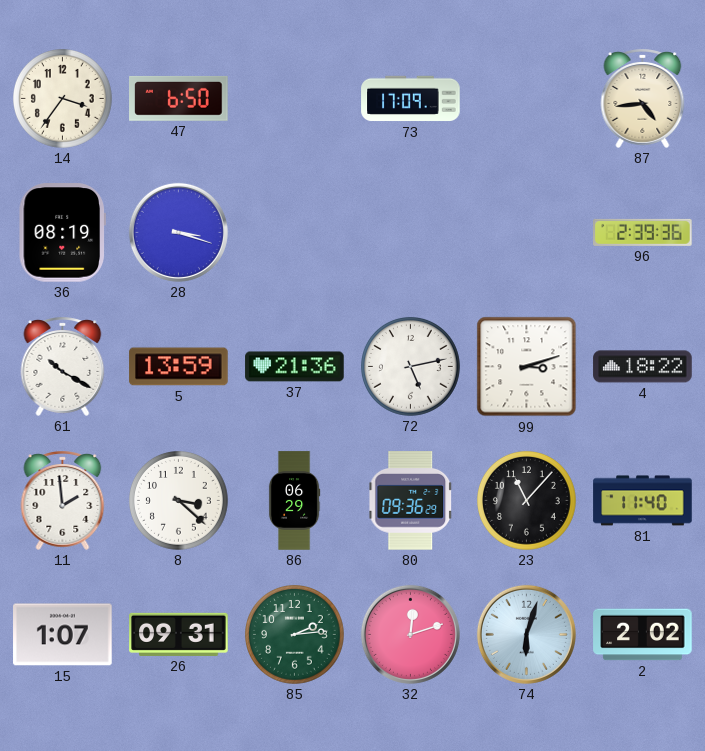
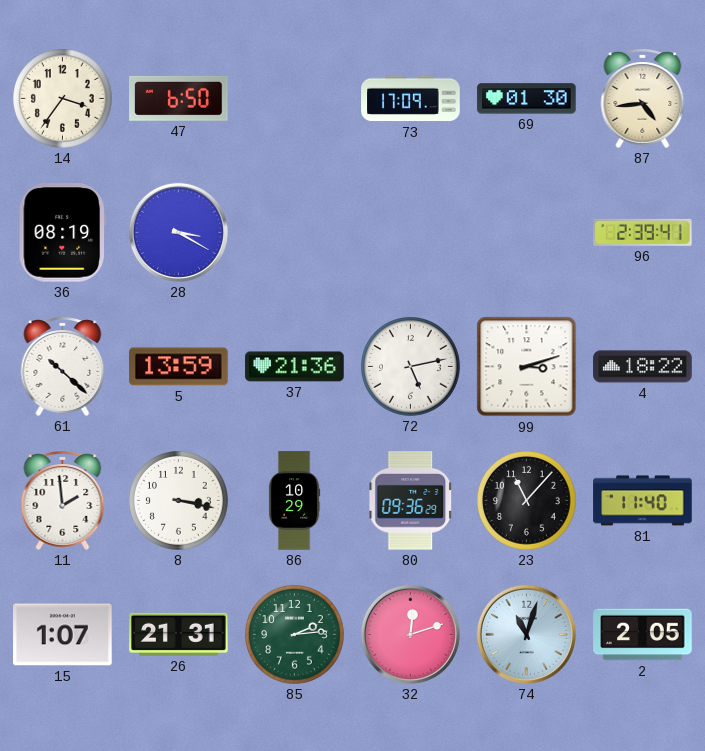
69: none -> 01:30
28: 3:18 -> 3:20
96: 2:39:36 -> 2:39:41
61: 10:20 -> 10:22
8: 3:22 -> 3:17
86: 06:29 -> 10:29
26: 09:31 -> 21:31
74: 6:03 -> 11:03
2: 2:02 -> 2:05
